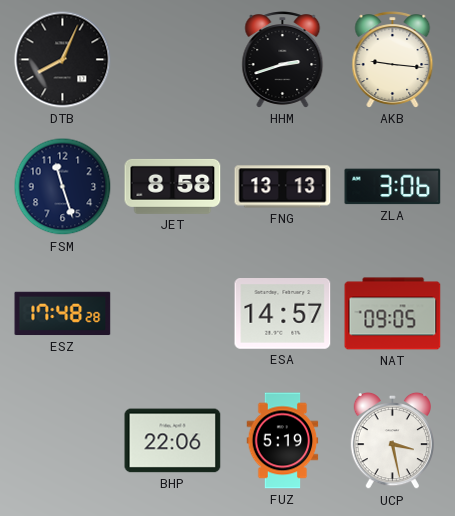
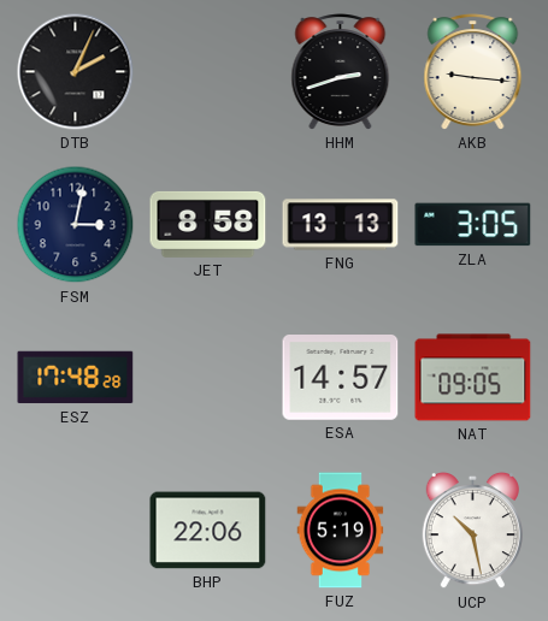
DTB: 8:04 -> 2:04
FSM: 11:27 -> 3:02
ZLA: 3:06 -> 3:05
UCP: 3:28 -> 10:28
